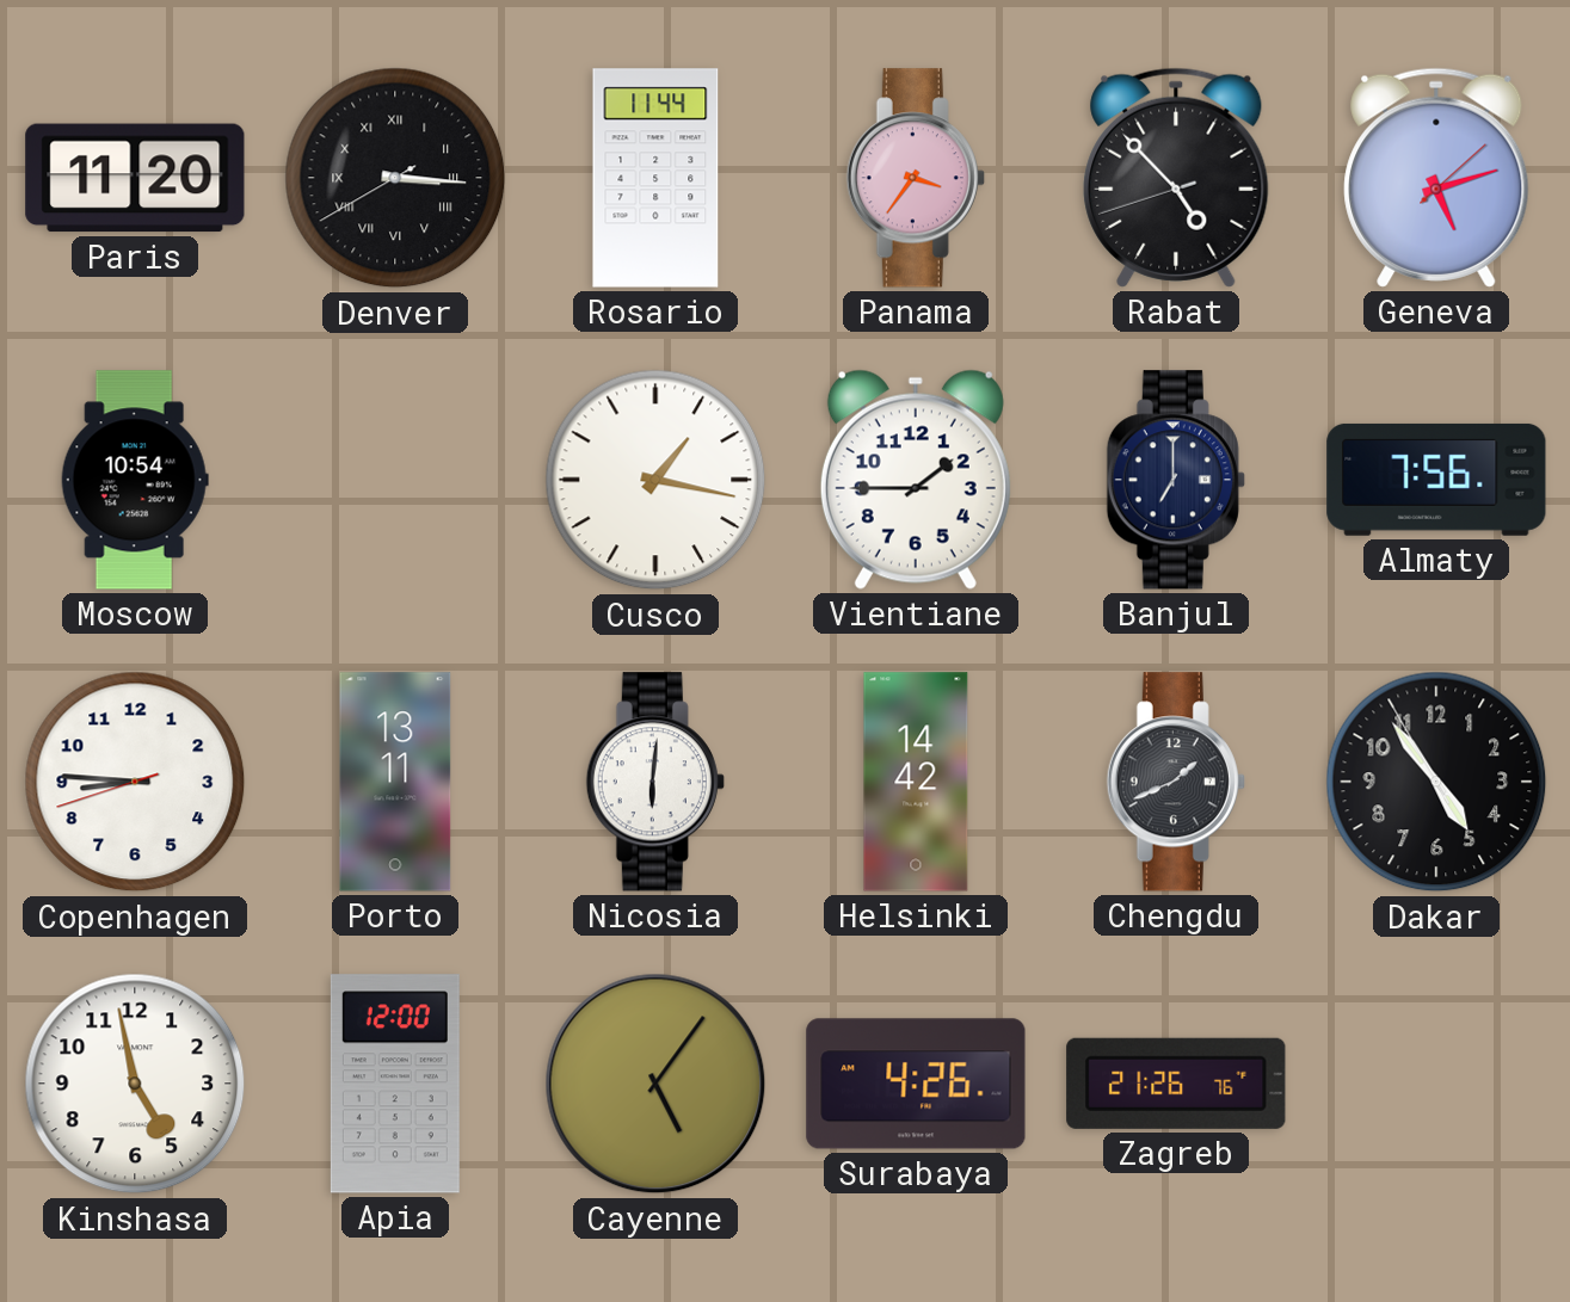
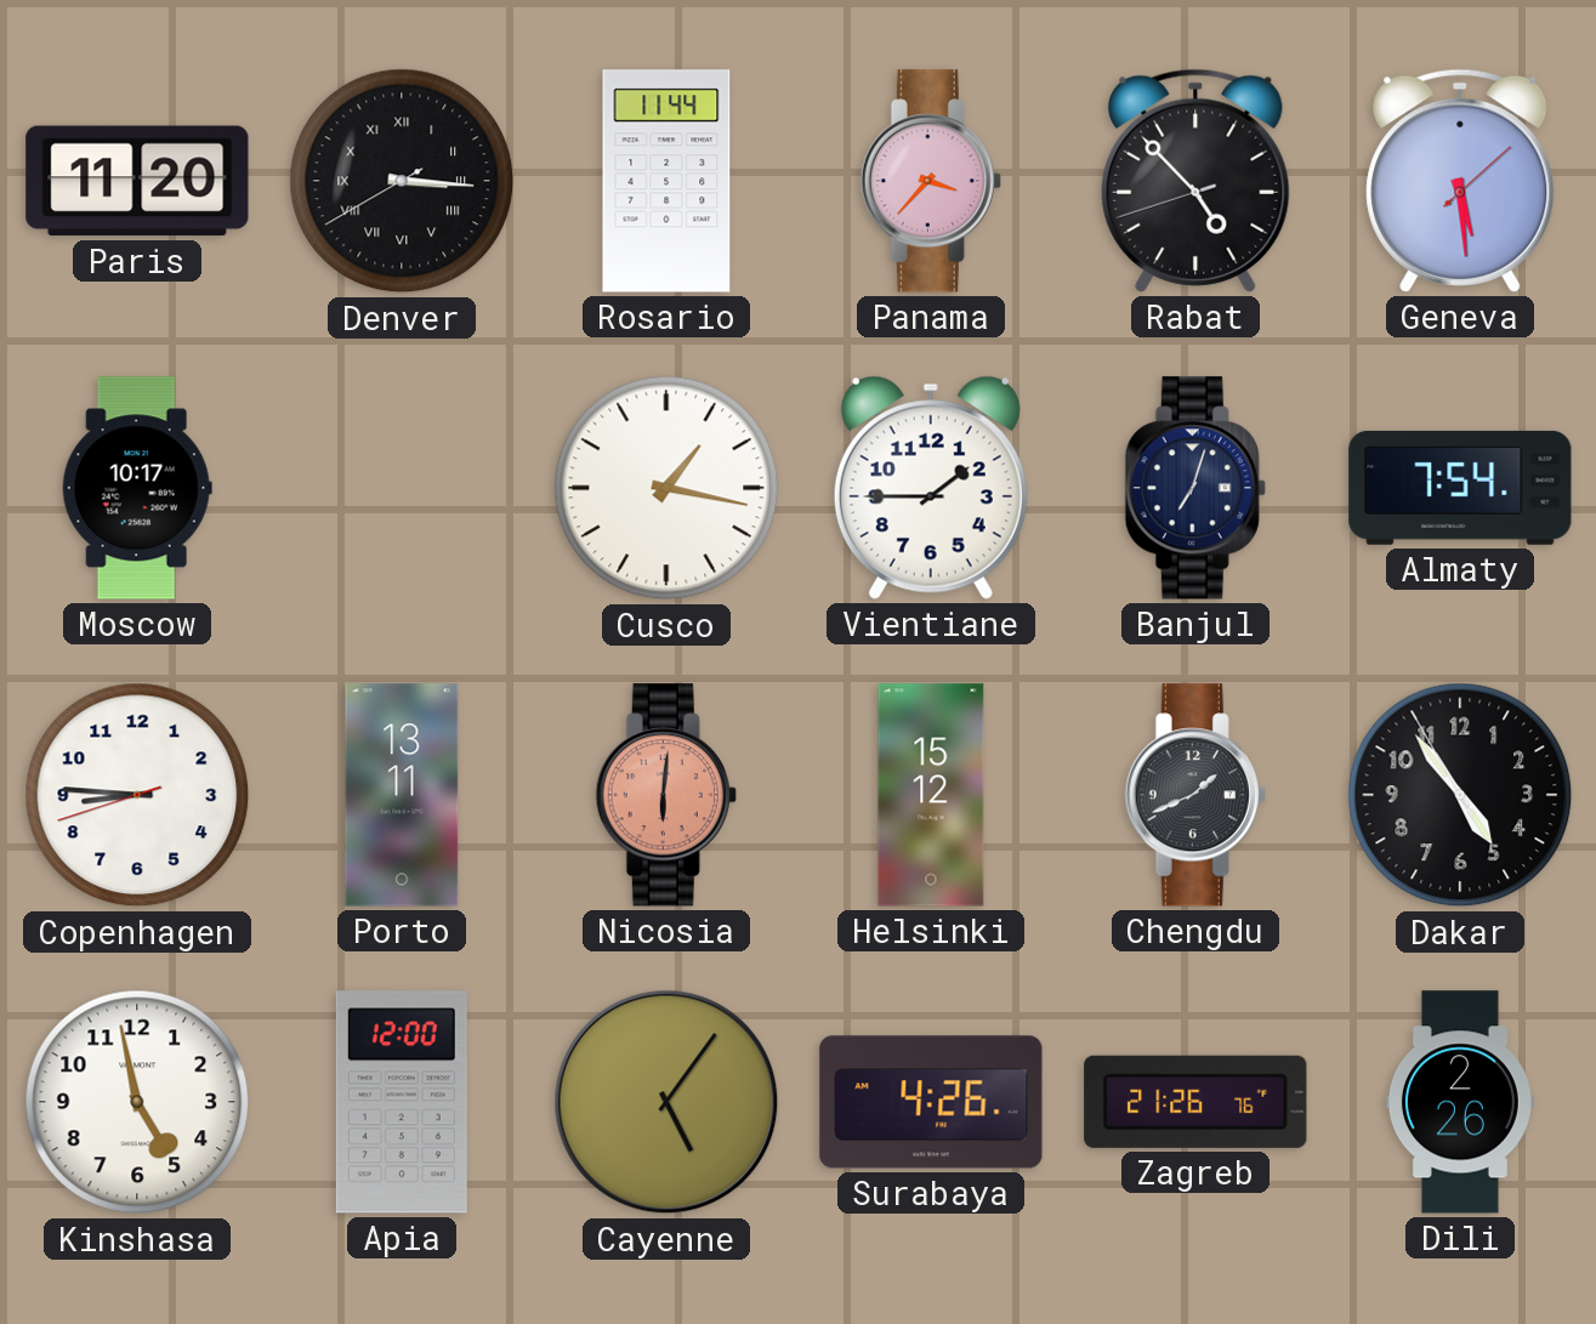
Panama: 3:36 -> 3:37
Geneva: 5:12 -> 5:29
Moscow: 10:54 -> 10:17
Banjul: 7:00 -> 7:03
Almaty: 7:56 -> 7:54
Nicosia dial: white -> salmon
Helsinki: 14:42 -> 15:12
Dili: none -> 2:26
